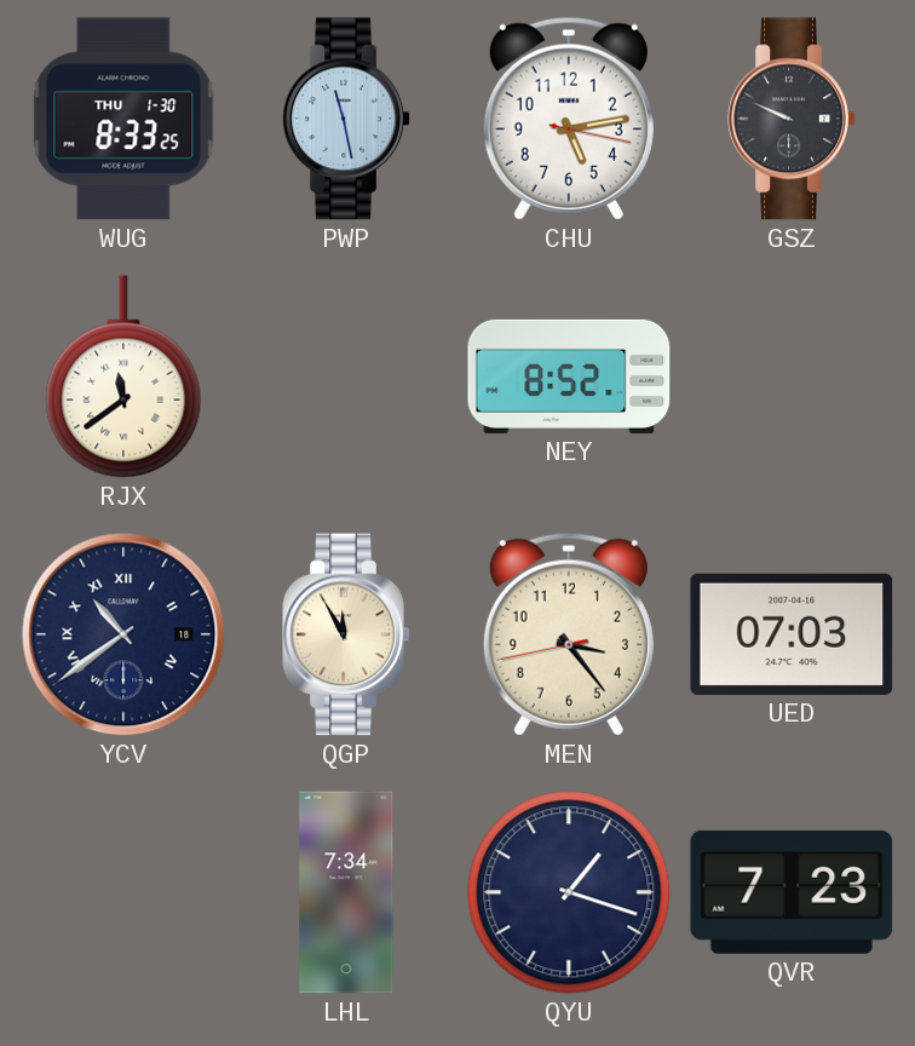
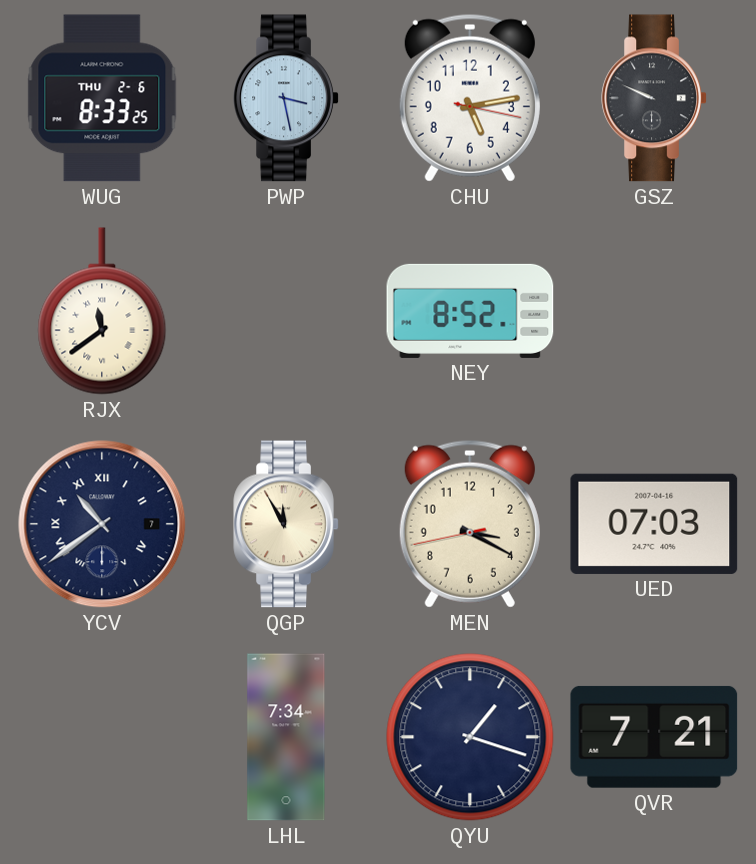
WUG date: THU 1-30 -> THU 2-6
PWP: 11:28 -> 3:28
YCV date: 18 -> 7
MEN: 3:23 -> 3:19
QVR: 7:23 -> 7:21
